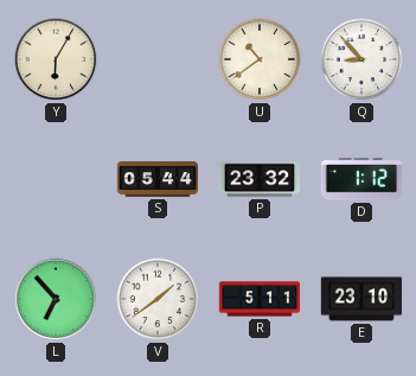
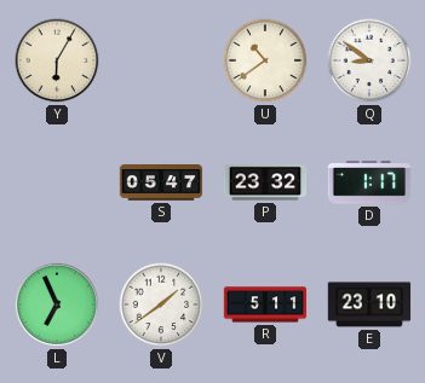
Q: 8:53 -> 8:51
S: 05:44 -> 05:47
D: 1:12 -> 1:17
L: 6:53 -> 6:56
